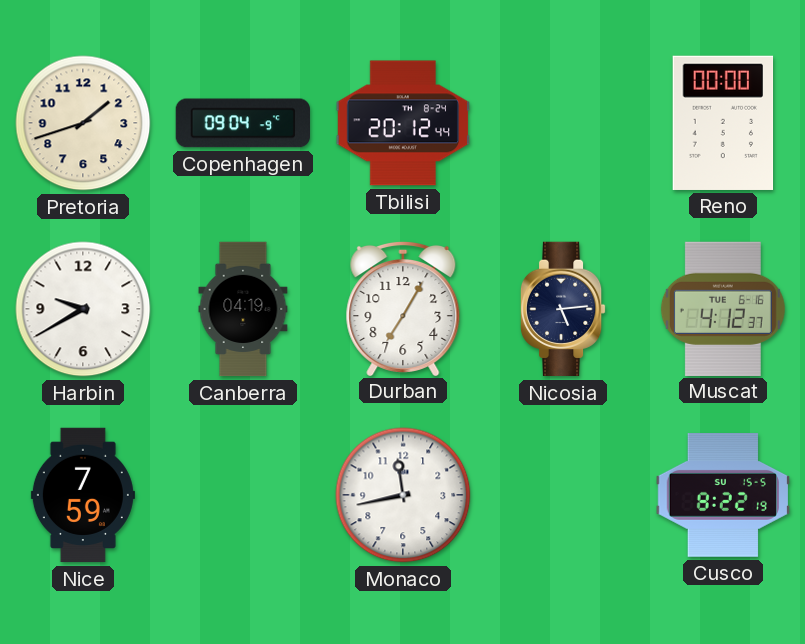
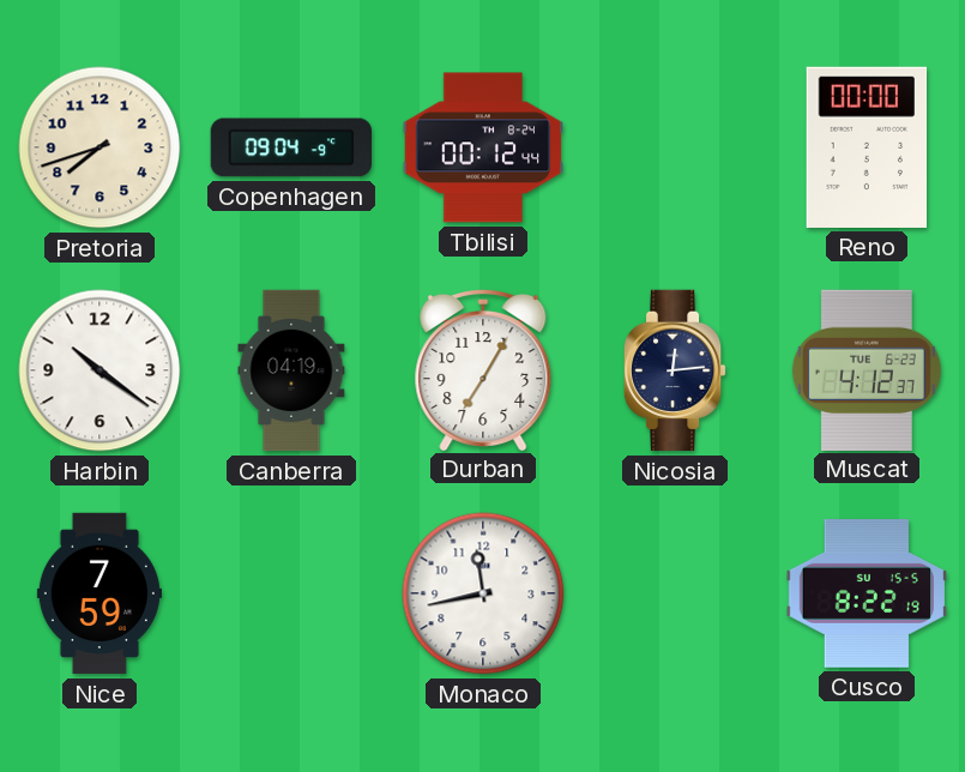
Pretoria: 1:42 -> 7:42
Tbilisi: 20:12 -> 00:12
Harbin: 9:40 -> 10:21
Nicosia: 5:14 -> 12:14
Muscat date: TUE 6-16 -> TUE 6-23
